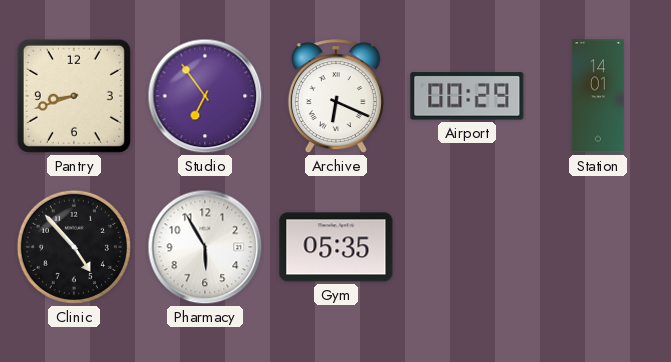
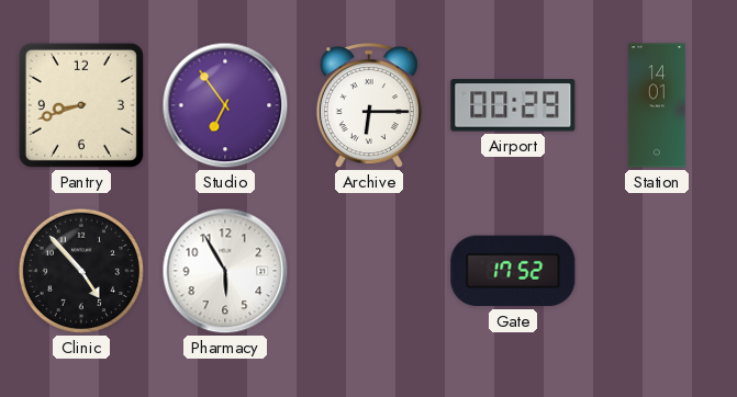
Archive: 6:19 -> 6:15
Gym: 05:35 -> none
Gate: none -> 17:52
